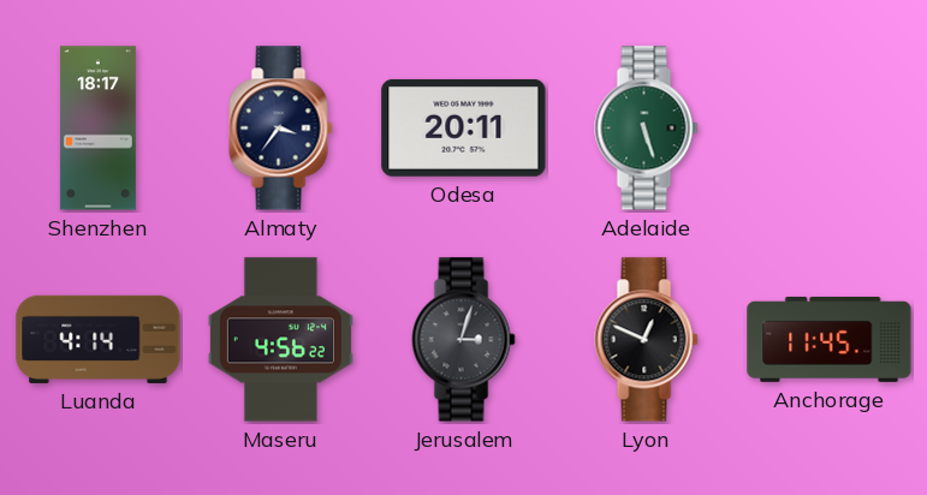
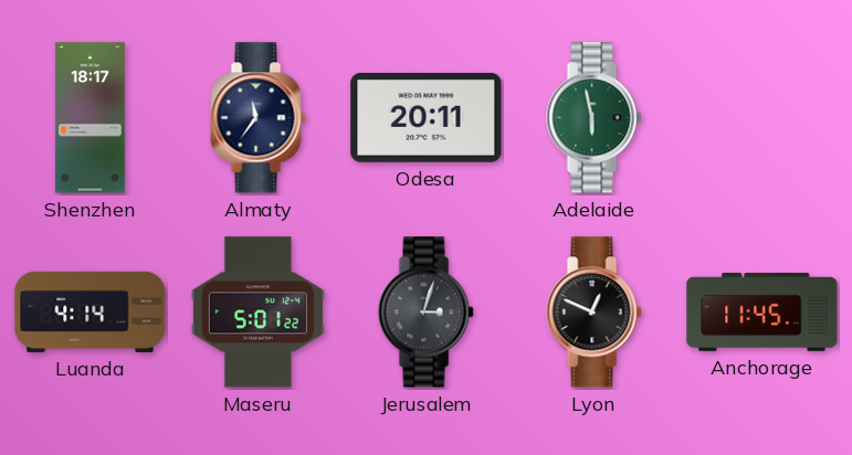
Almaty: 3:36 -> 11:36
Adelaide: 5:27 -> 5:58
Maseru: 4:56 -> 5:01
